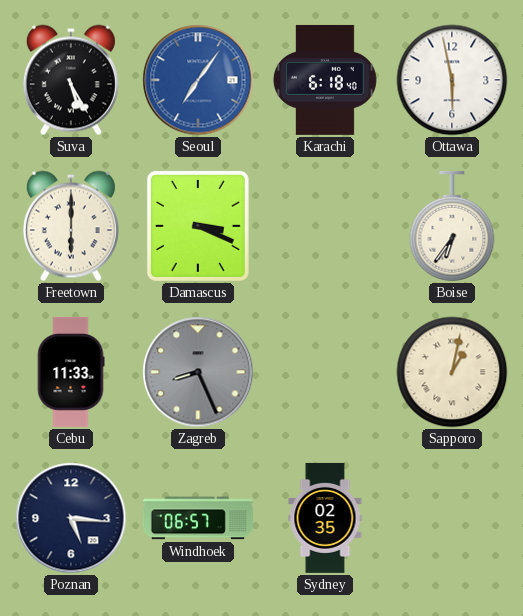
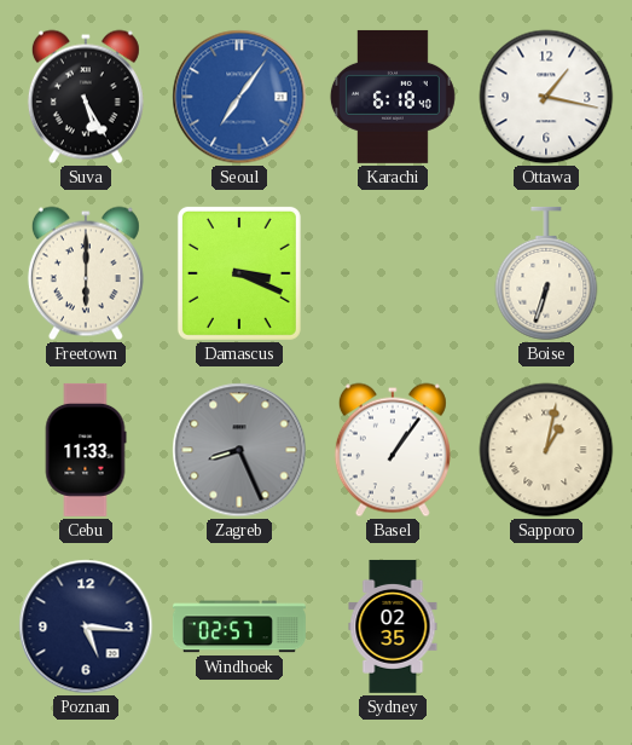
Ottawa: 5:58 -> 1:17
Boise: 6:36 -> 6:33
Basel: none -> 1:06
Windhoek: 06:57 -> 02:57
